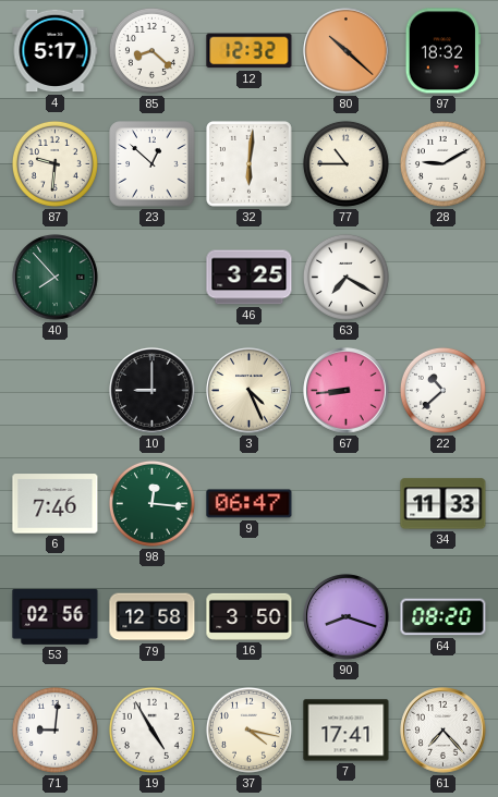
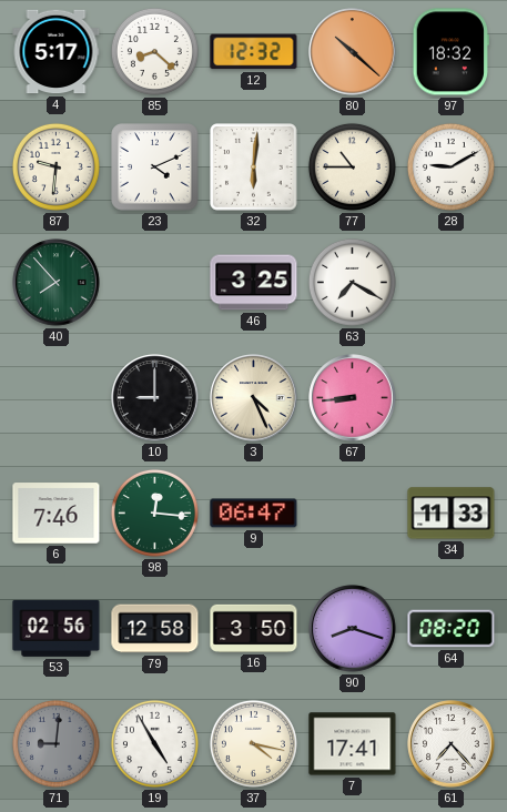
23: 12:52 -> 4:11
22: 10:38 -> none
71 dial: white -> grey
